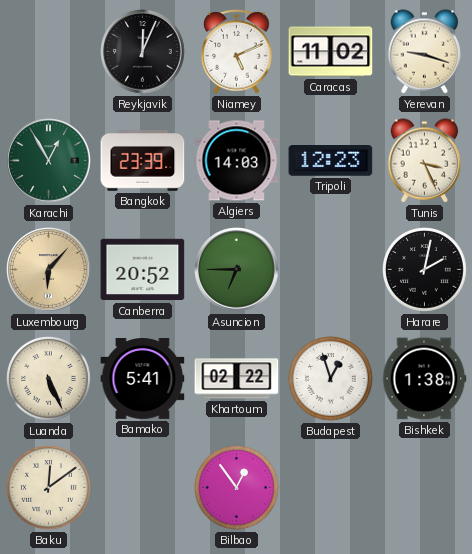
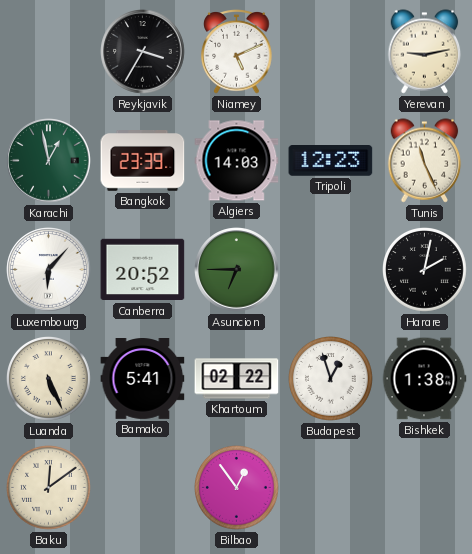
Reykjavik: 12:04 -> 3:35
Caracas: 11:02 -> none
Yerevan: 9:18 -> 9:13
Karachi: 12:55 -> 12:58
Tunis: 3:26 -> 11:26
Luxembourg dial: champagne -> white
